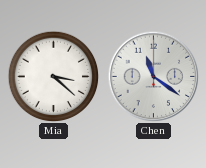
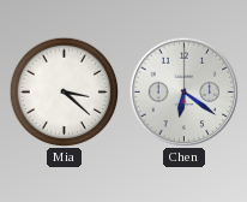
Chen: 11:21 -> 6:21
